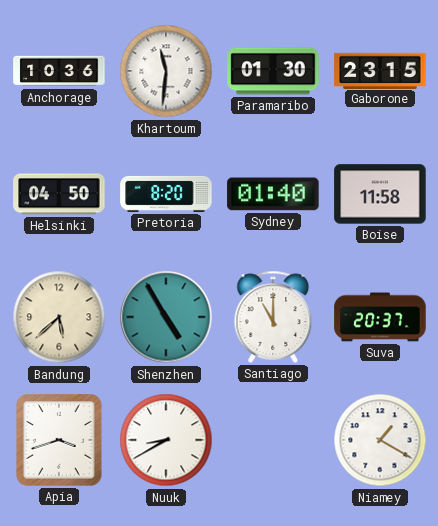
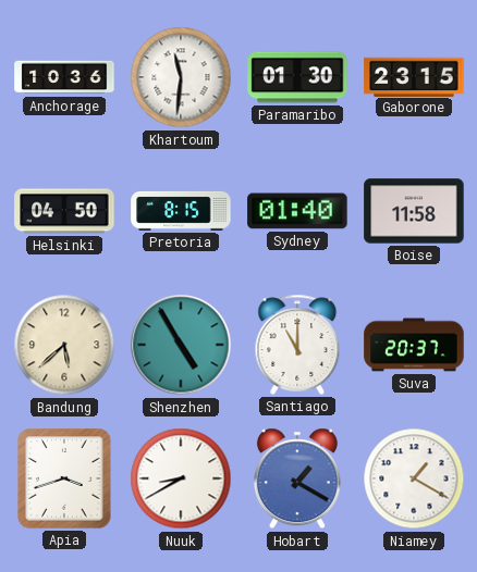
Pretoria: 8:20 -> 8:15
Hobart: none -> 1:20
